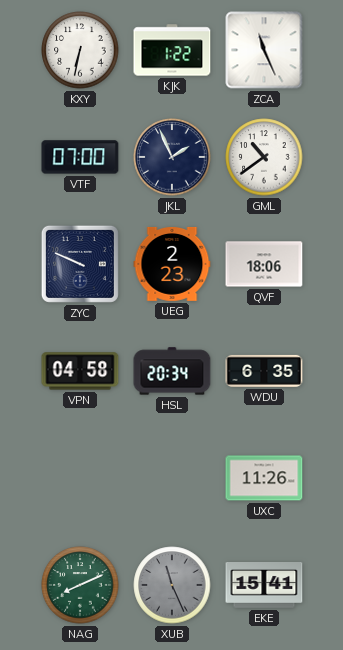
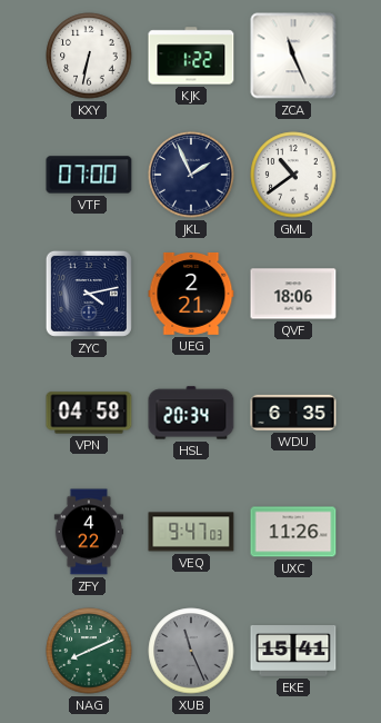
ZYC: 9:49 -> 4:13
UEG: 2:23 -> 2:21
ZFY: none -> 4:22
VEQ: none -> 9:47
